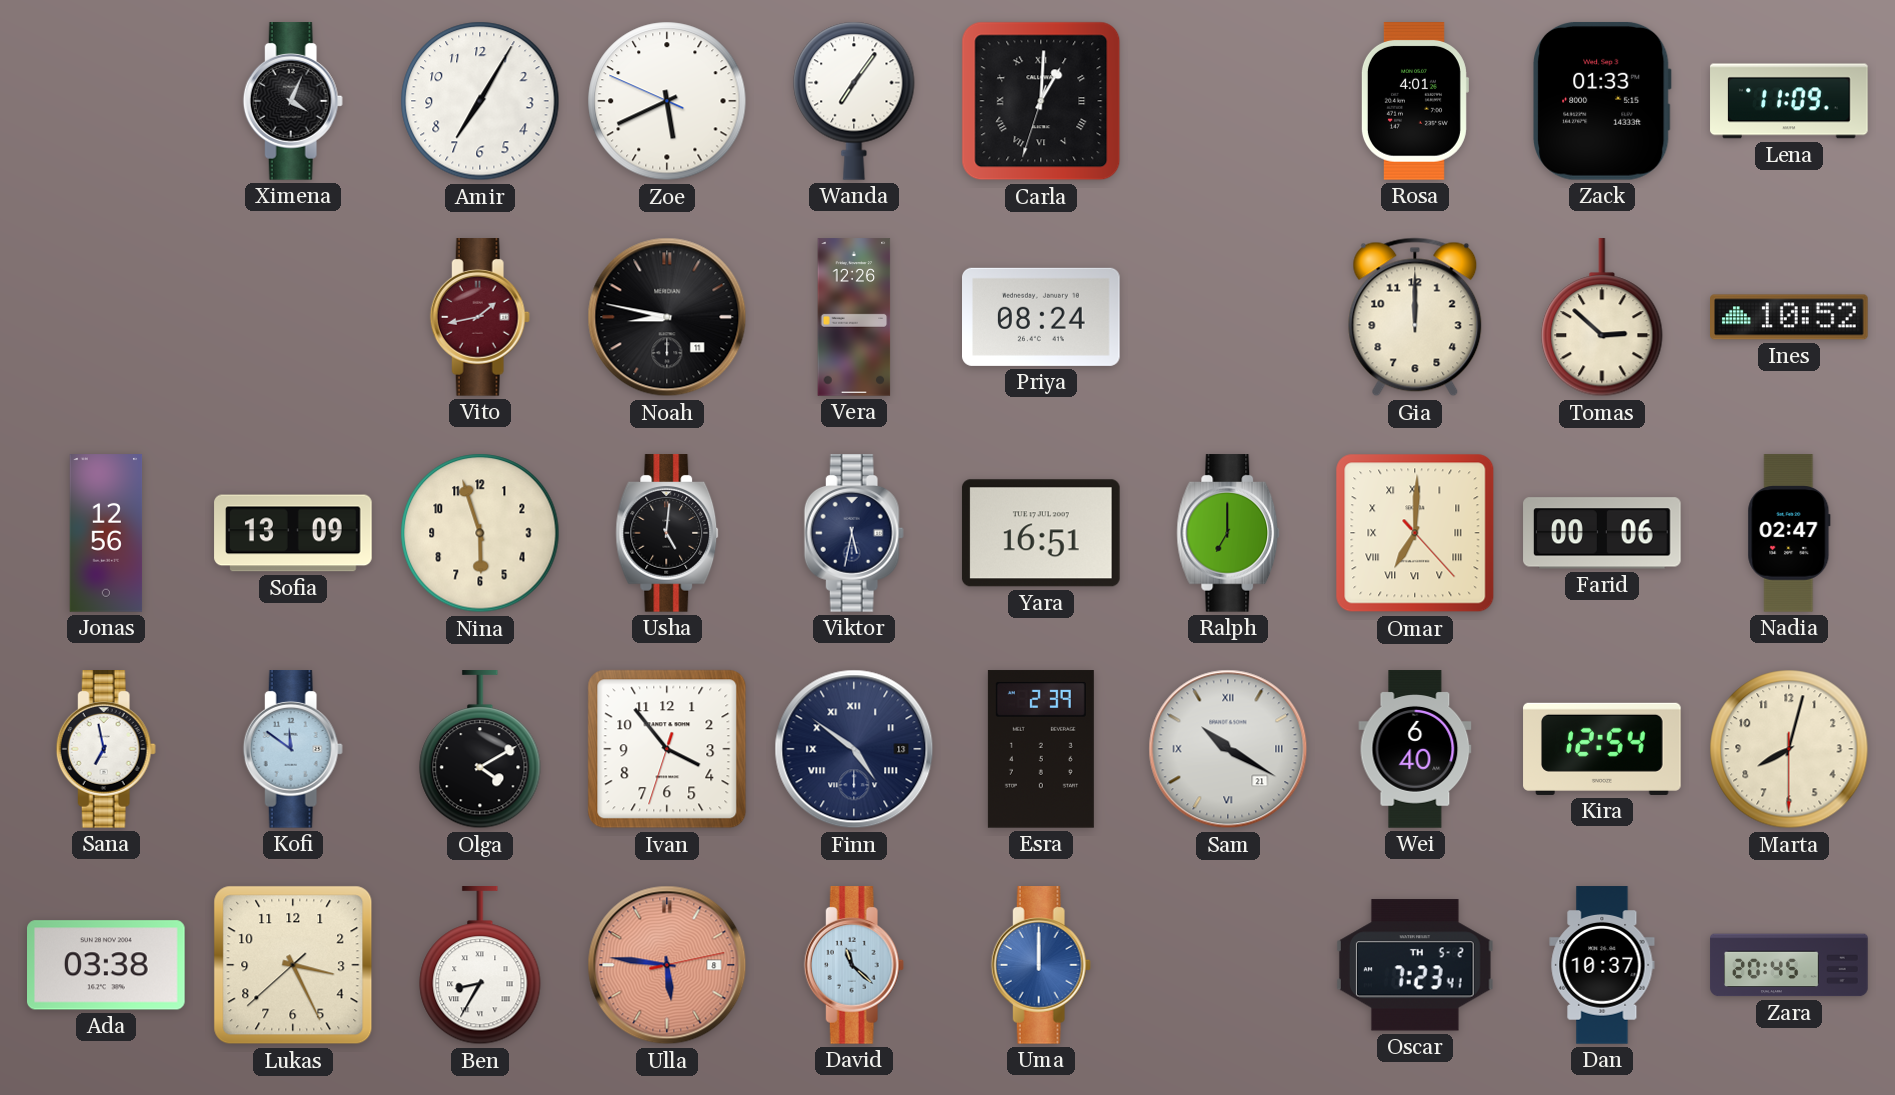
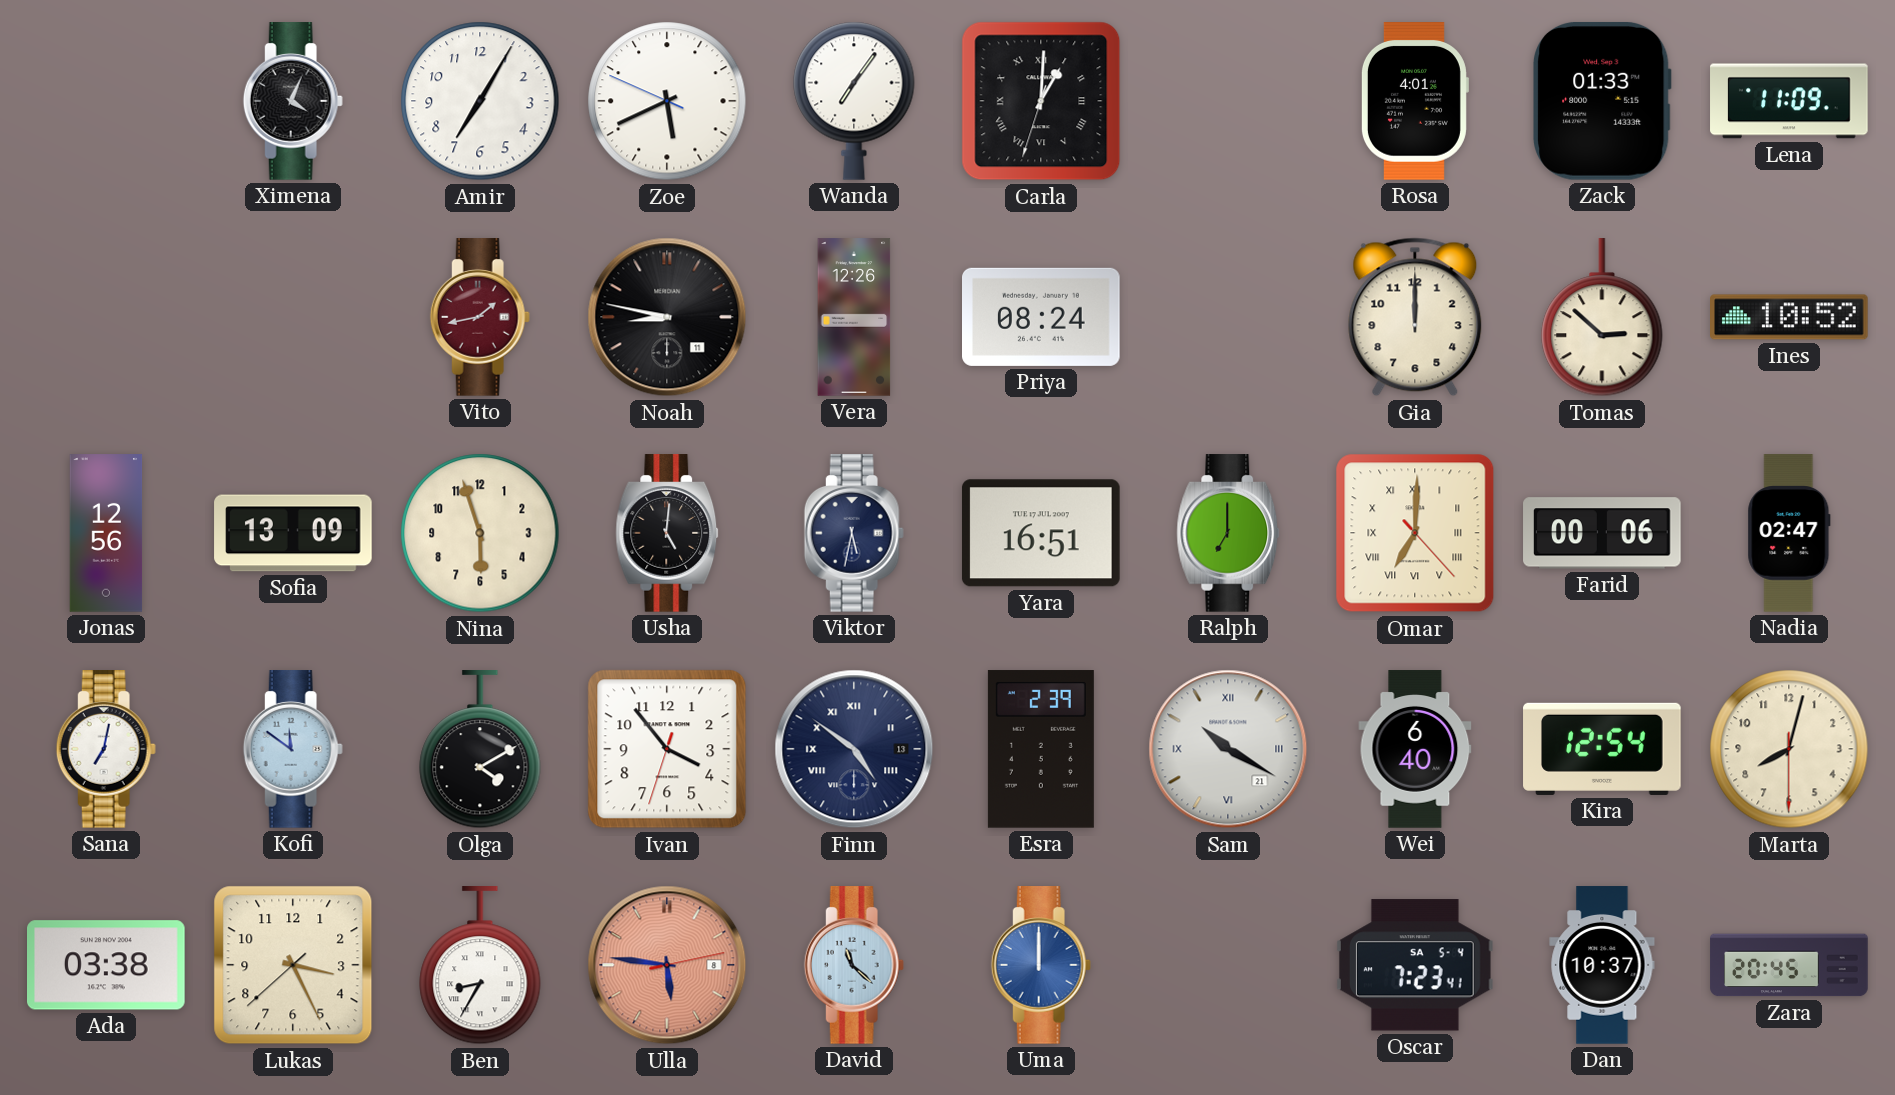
Sana: 6:58 -> 7:02
Oscar date: TH 5-2 -> SA 5-4
